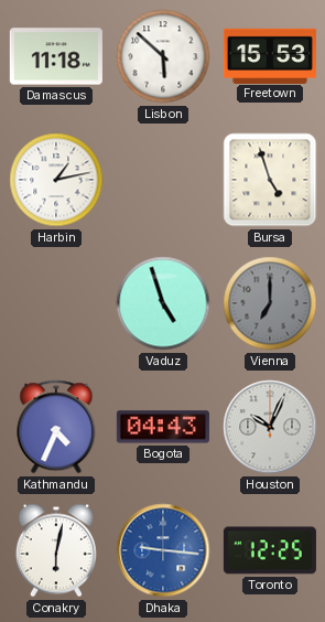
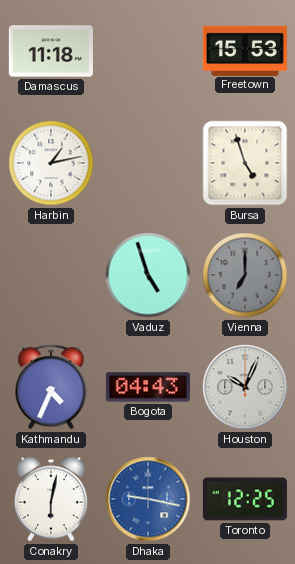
Lisbon: 5:52 -> none
Dhaka: 9:16 -> 9:17
